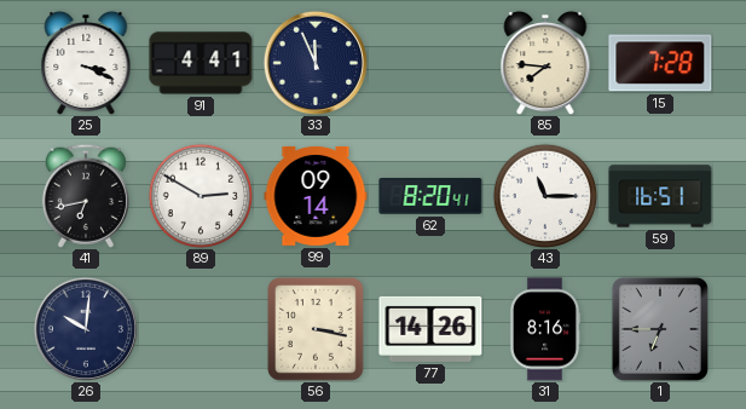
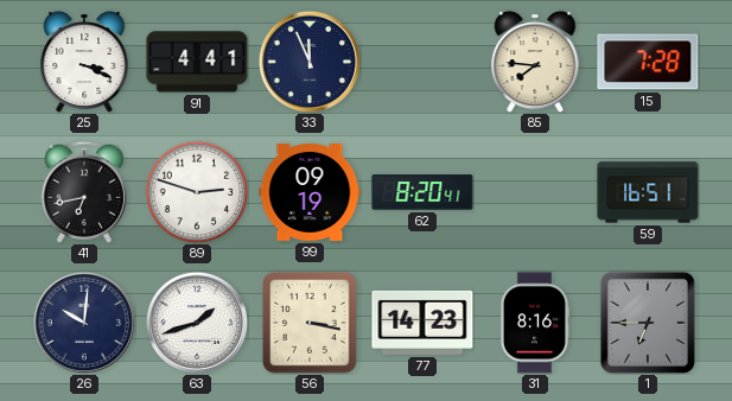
89: 2:50 -> 2:48
99: 09:14 -> 09:19
43: 11:15 -> none
63: none -> 1:42
77: 14:26 -> 14:23
